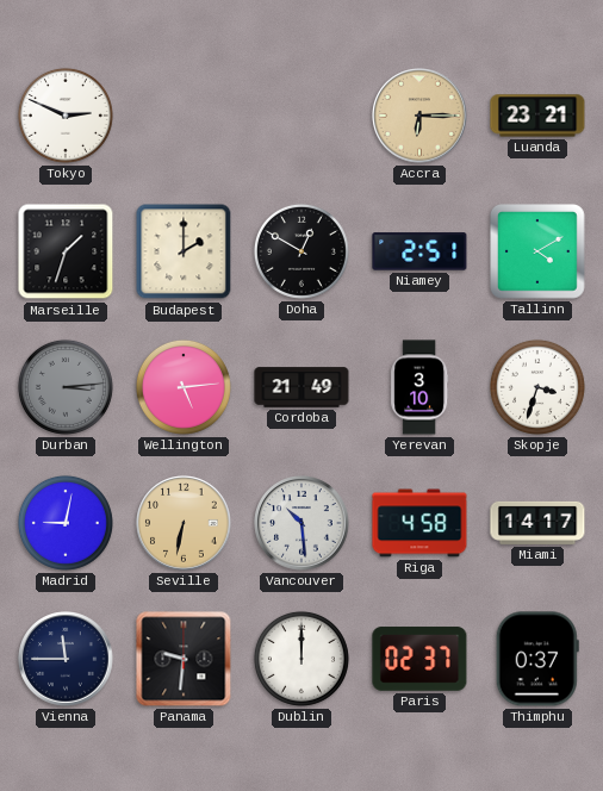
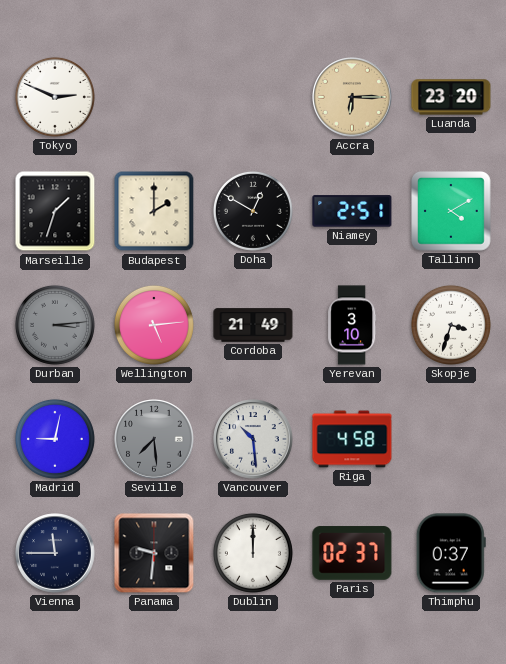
Luanda: 23:21 -> 23:20
Seville: 6:32 -> 7:29
Seville dial: champagne -> grey
Miami: 14:17 -> none
